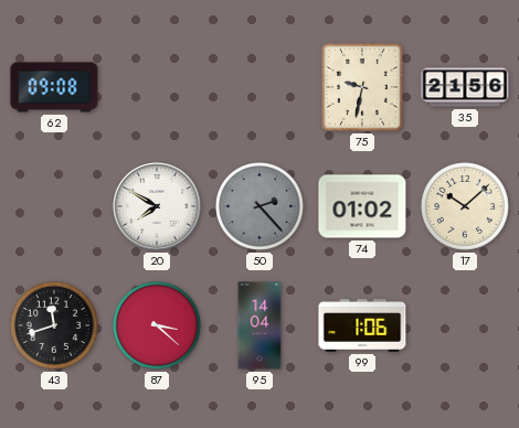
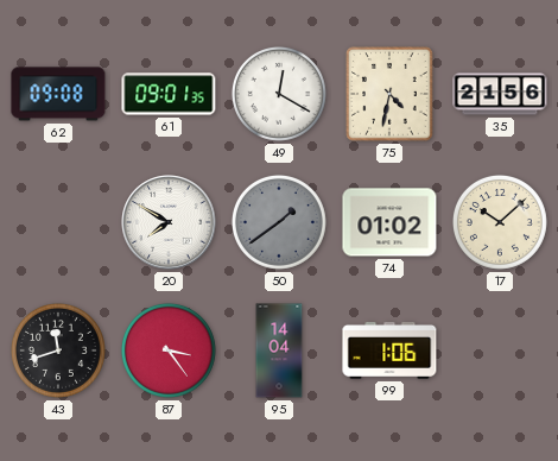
61: none -> 09:01
49: none -> 12:20
75: 9:32 -> 4:32
50: 2:23 -> 1:39
87: 3:22 -> 3:24
